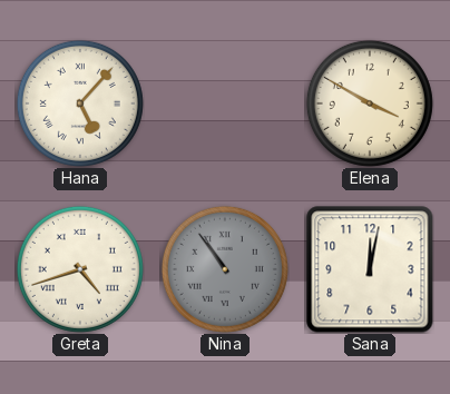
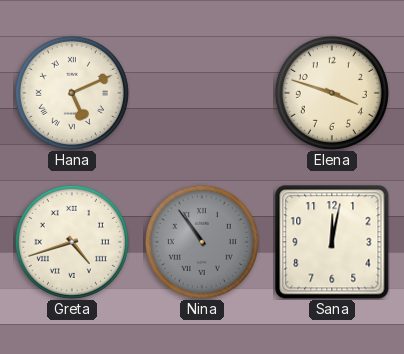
Hana: 5:07 -> 5:11
Elena: 3:50 -> 3:48
